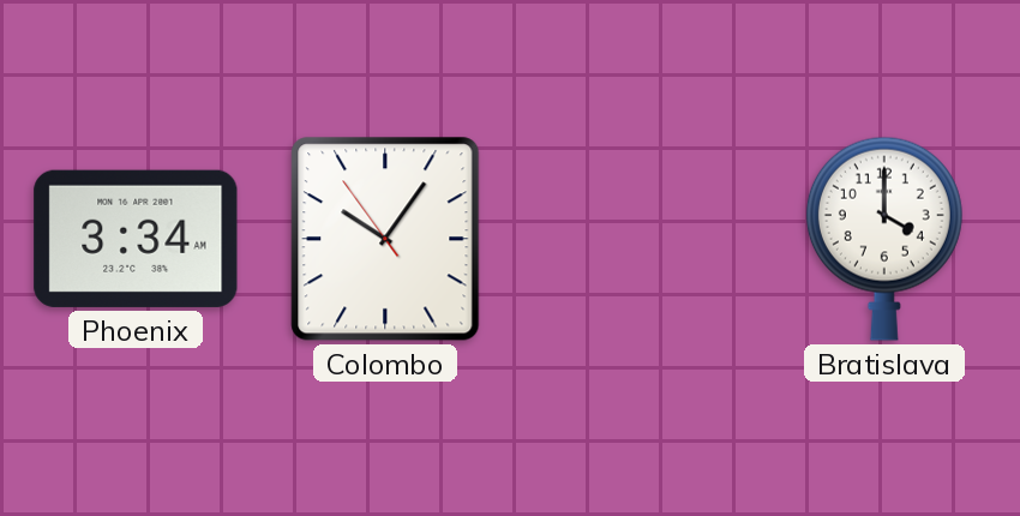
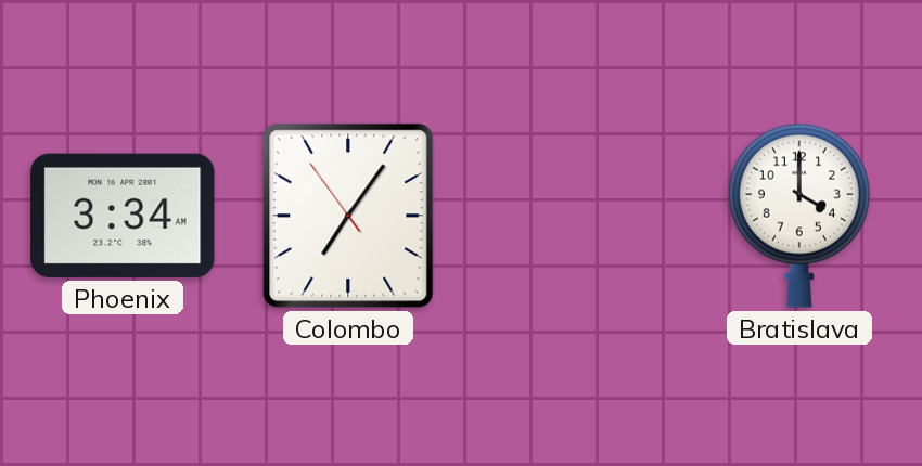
Colombo: 10:05 -> 7:05
